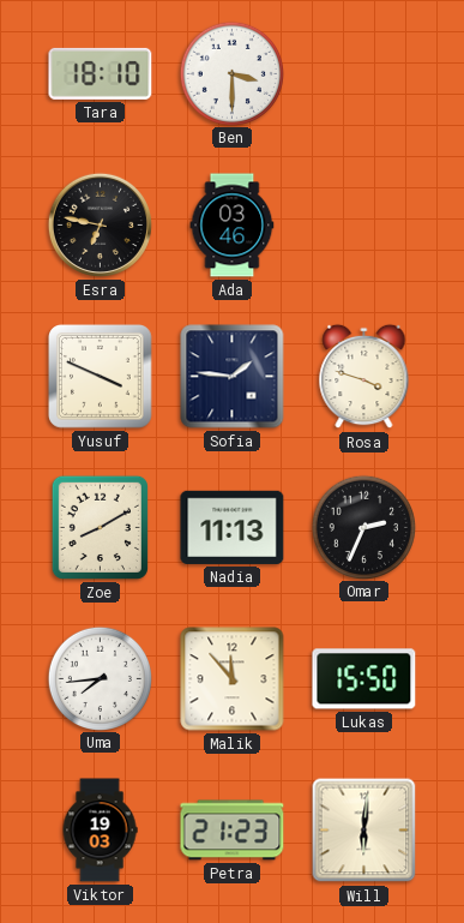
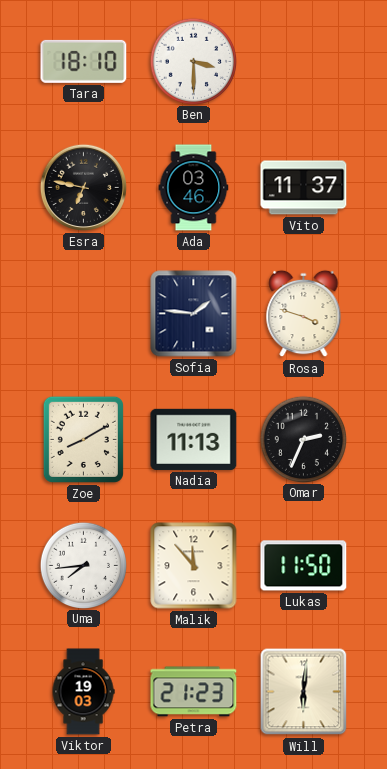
Vito: none -> 11:37
Yusuf: 3:49 -> none
Lukas: 15:50 -> 11:50
